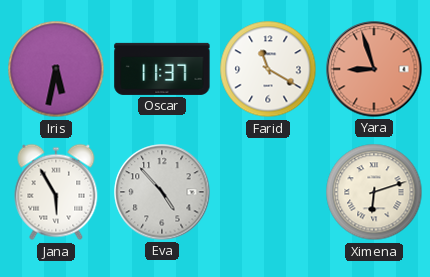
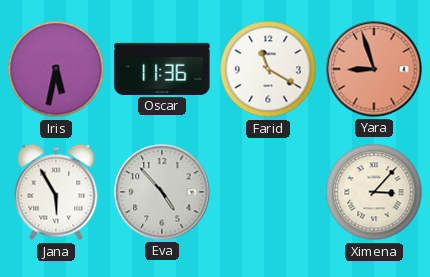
Oscar: 11:37 -> 11:36
Ximena: 6:12 -> 3:07
